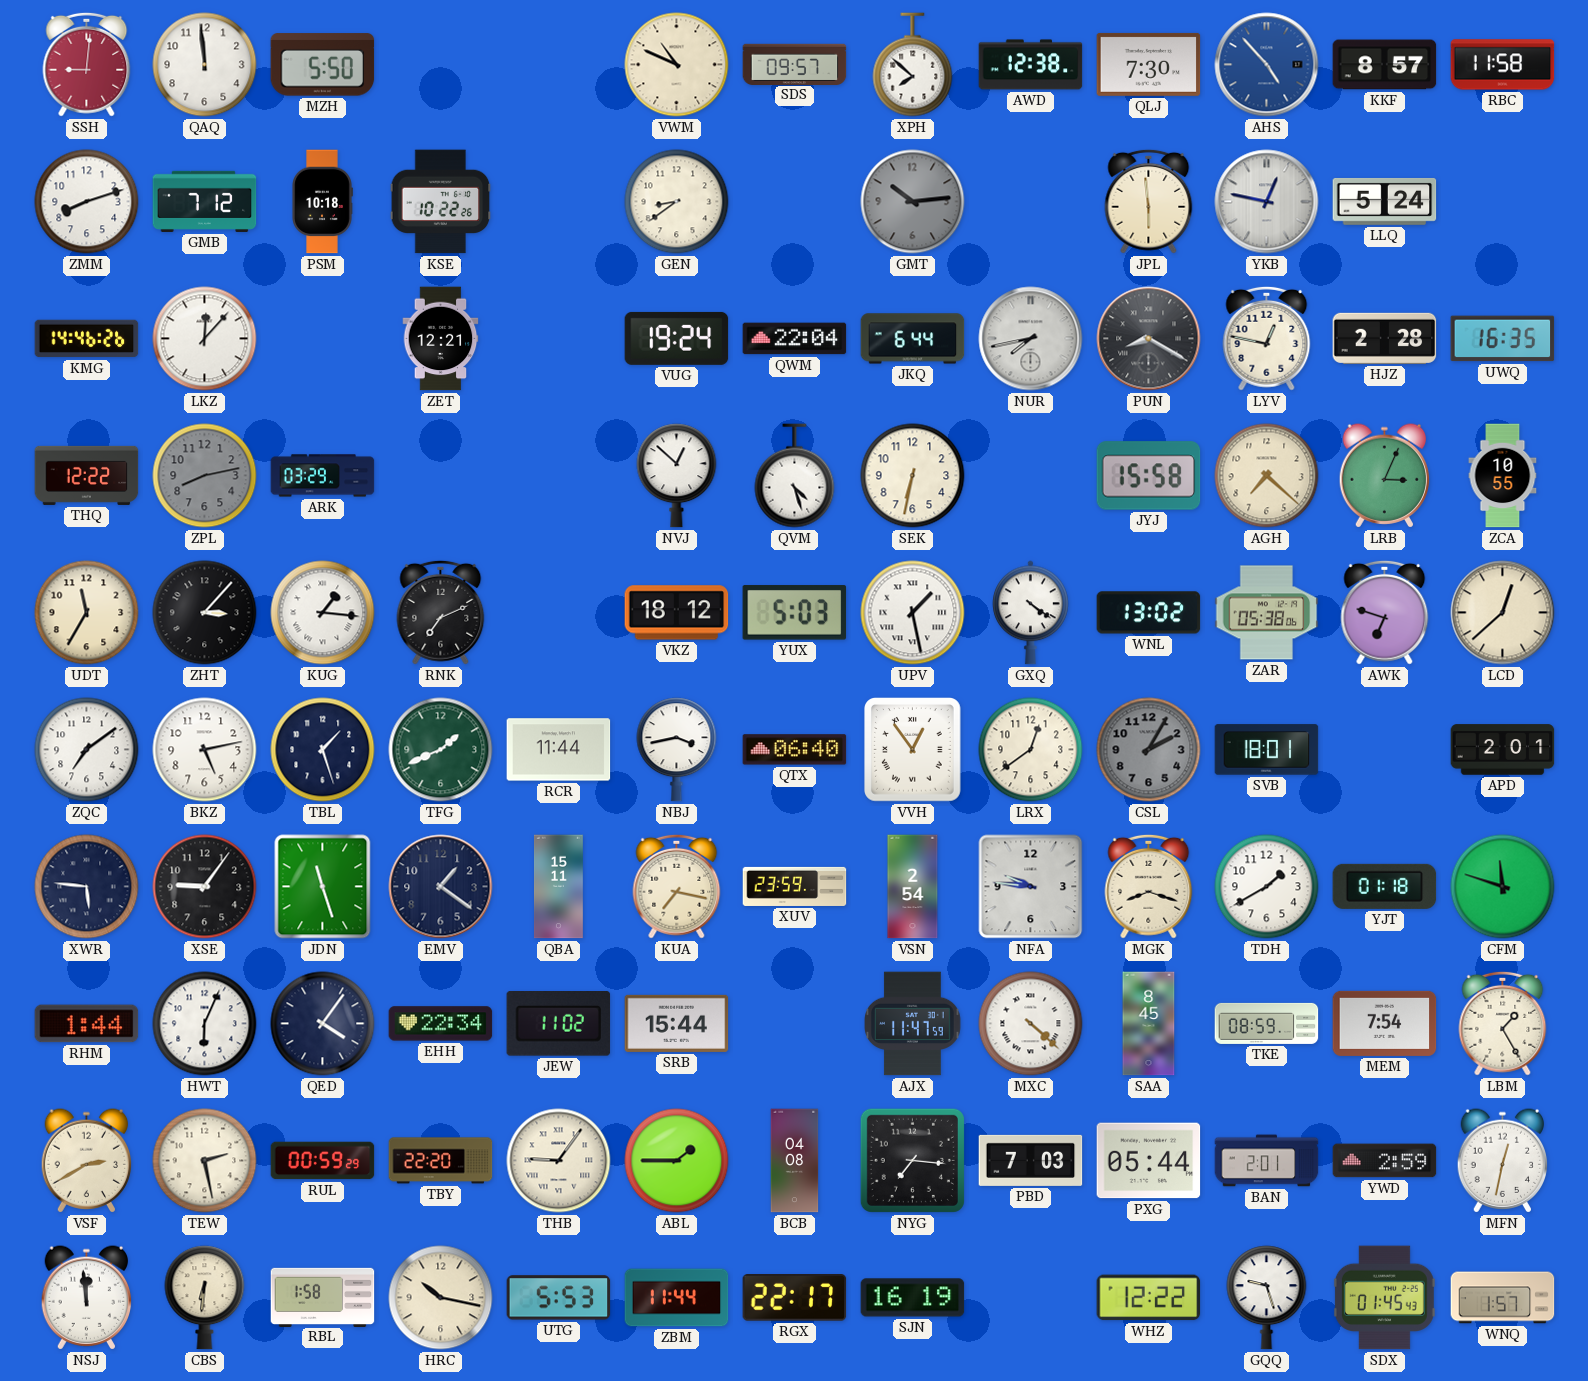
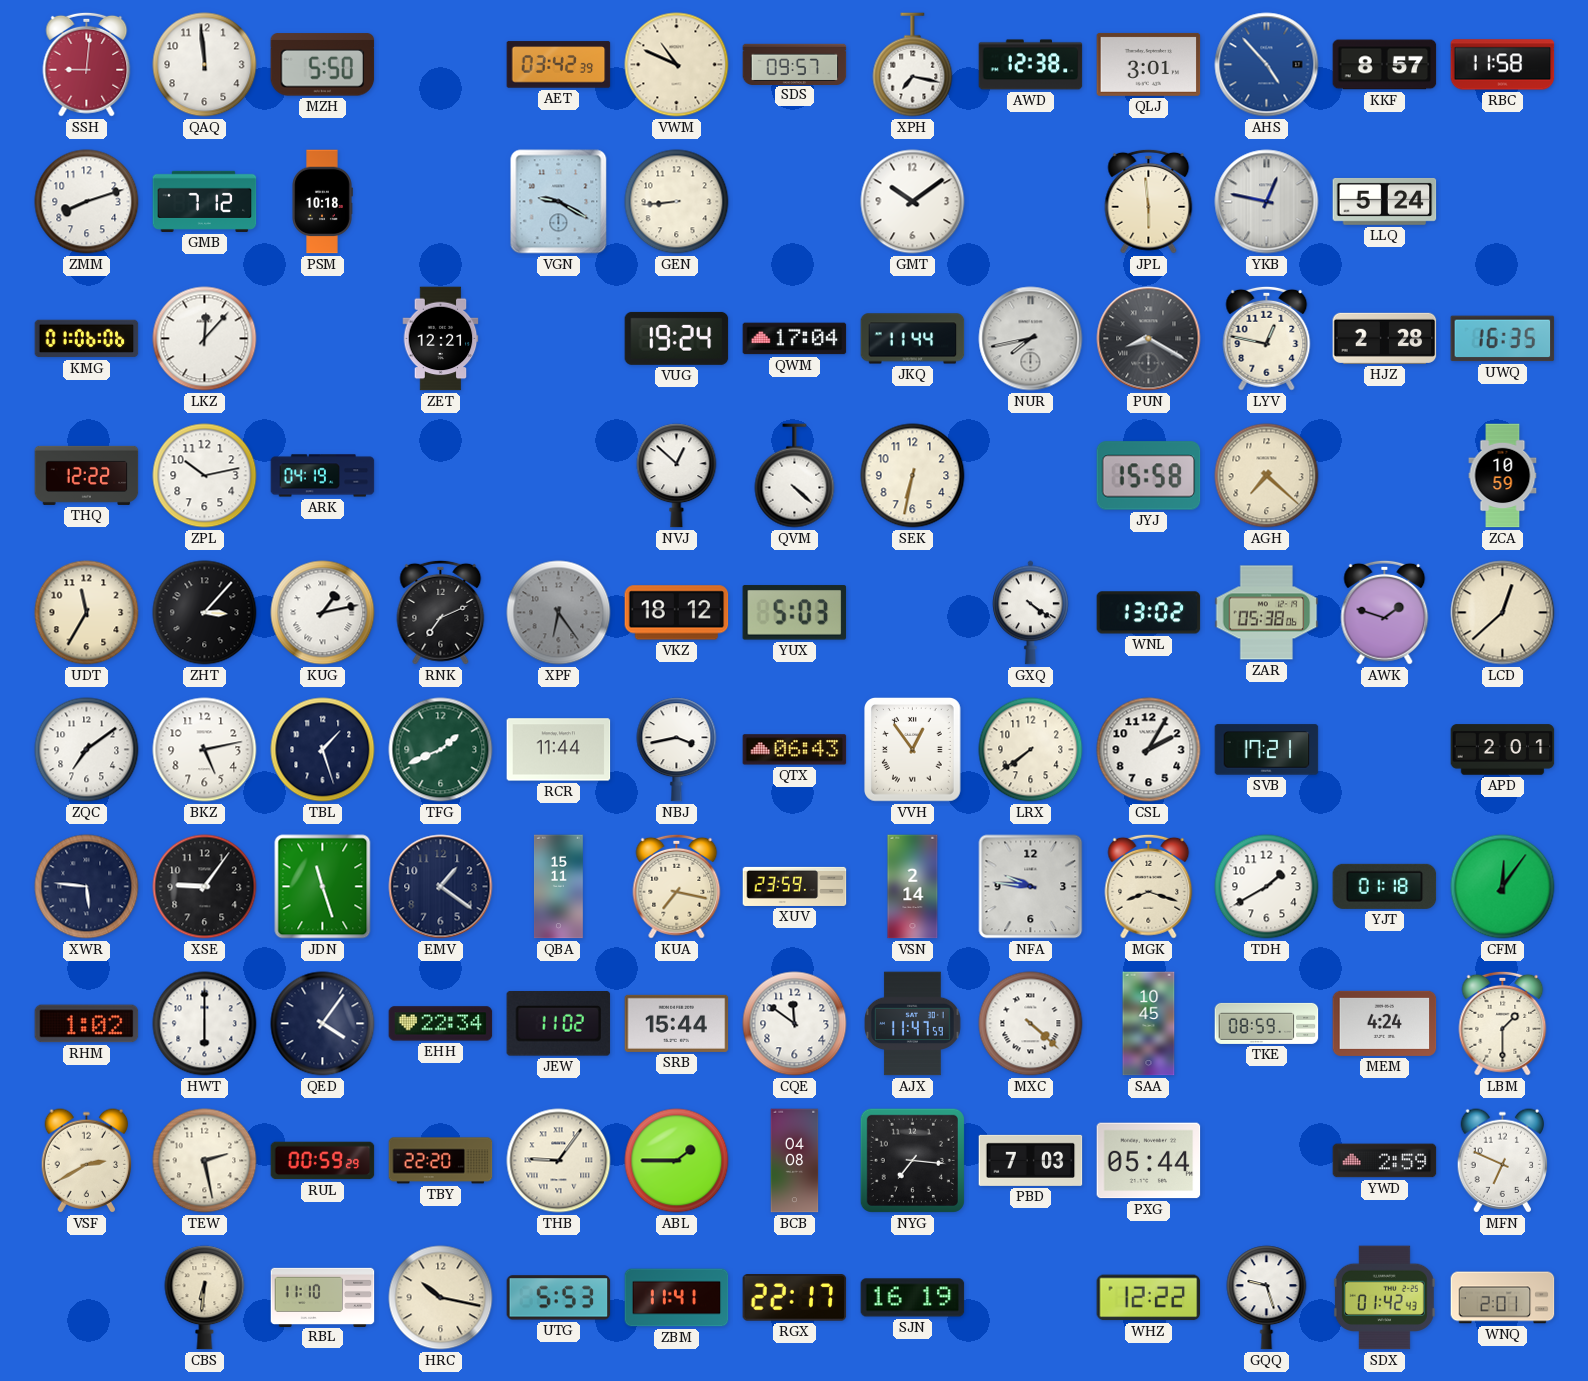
AET: none -> 03:42
XPH: 7:52 -> 7:17
QLJ: 7:30 -> 3:01
KSE: 10:22 -> none
VGN: none -> 9:20
GEN: 8:39 -> 8:44
GMT: 10:14 -> 10:09
GMT dial: grey -> white
KMG: 14:46 -> 01:06
QWM: 22:04 -> 17:04
JKQ: 6:44 -> 11:44
ZPL: 8:13 -> 10:13
ZPL dial: grey -> white
ARK: 03:29 -> 04:19
QVM: 4:27 -> 4:22
LRB: 3:04 -> none
ZCA: 10:55 -> 10:59
KUG: 1:16 -> 1:13
XPF: none -> 6:24
UPV: 1:28 -> none
AWK: 6:48 -> 1:48
QTX: 06:40 -> 06:43
LRX: 12:39 -> 7:39
CSL dial: grey -> white
SVB: 18:01 -> 17:21
VSN: 2:54 -> 2:14
CFM: 11:48 -> 12:06
RHM: 1:44 -> 1:02
HWT: 6:04 -> 6:00
CQE: none -> 11:51
SAA: 8:45 -> 10:45
MEM: 7:54 -> 4:24
LBM: 1:25 -> 1:30
BAN: 2:01 -> none
MFN: 12:32 -> 6:49
NSJ: 11:59 -> none
RBL: 1:58 -> 11:10
ZBM: 11:44 -> 11:41
SDX: 01:45 -> 01:42
WNQ: 1:57 -> 2:01
